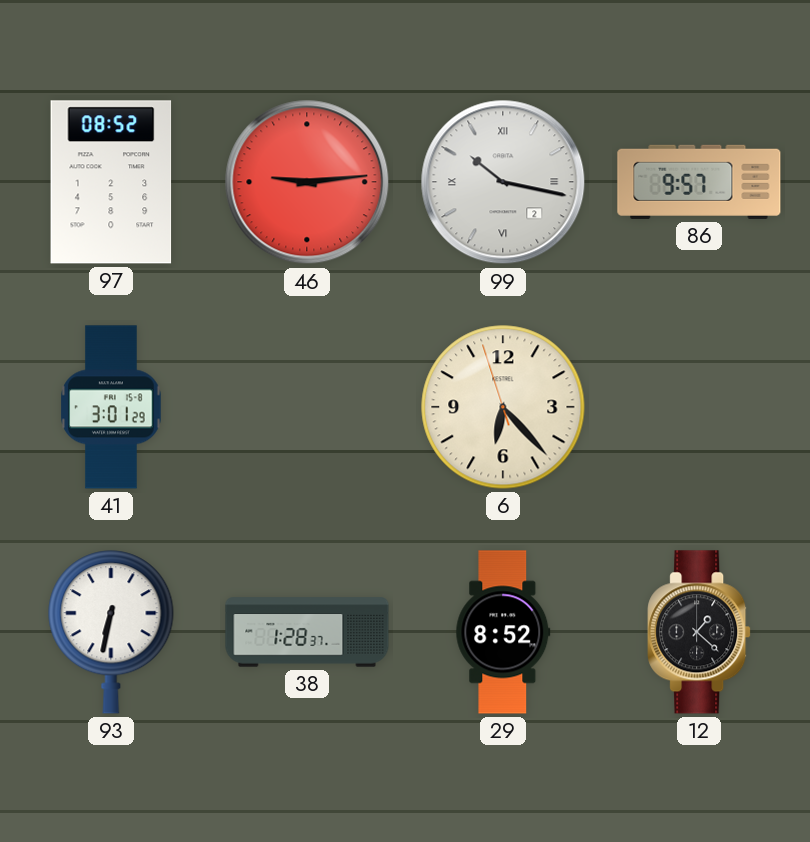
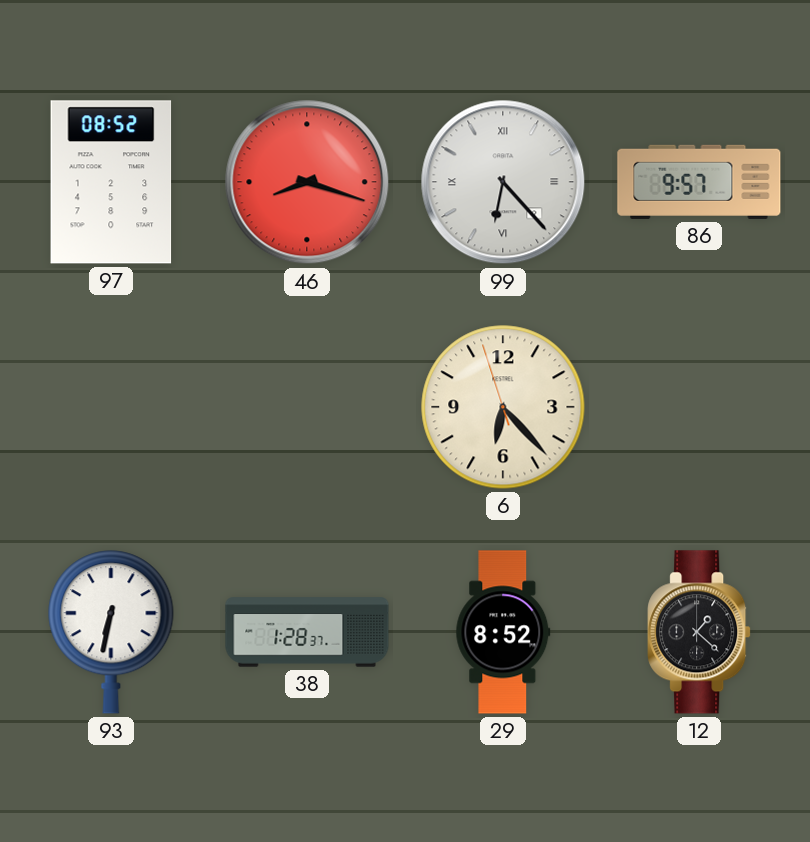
46: 9:14 -> 8:18
99: 10:17 -> 6:23
41: 3:01 -> none
